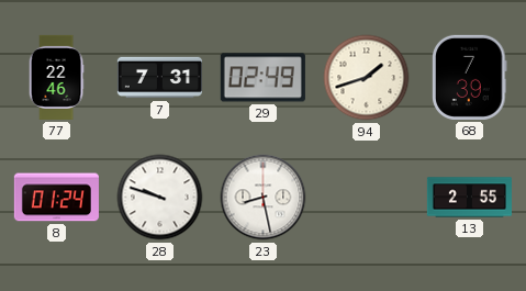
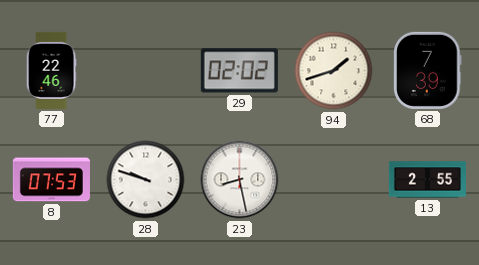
7: 7:31 -> none
29: 02:49 -> 02:02
8: 01:24 -> 07:53
